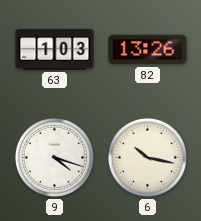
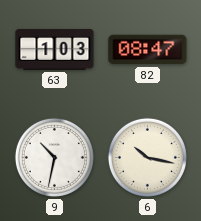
82: 13:26 -> 08:47
9: 4:18 -> 10:32
